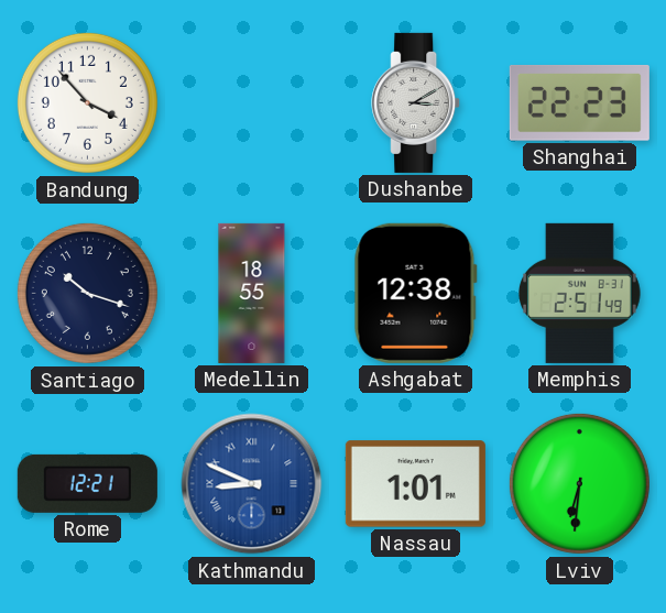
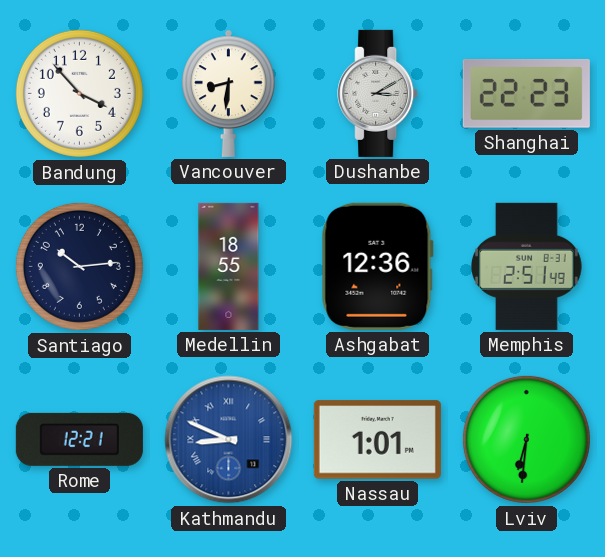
Vancouver: none -> 8:31
Santiago: 10:18 -> 10:14
Ashgabat: 12:38 -> 12:36
